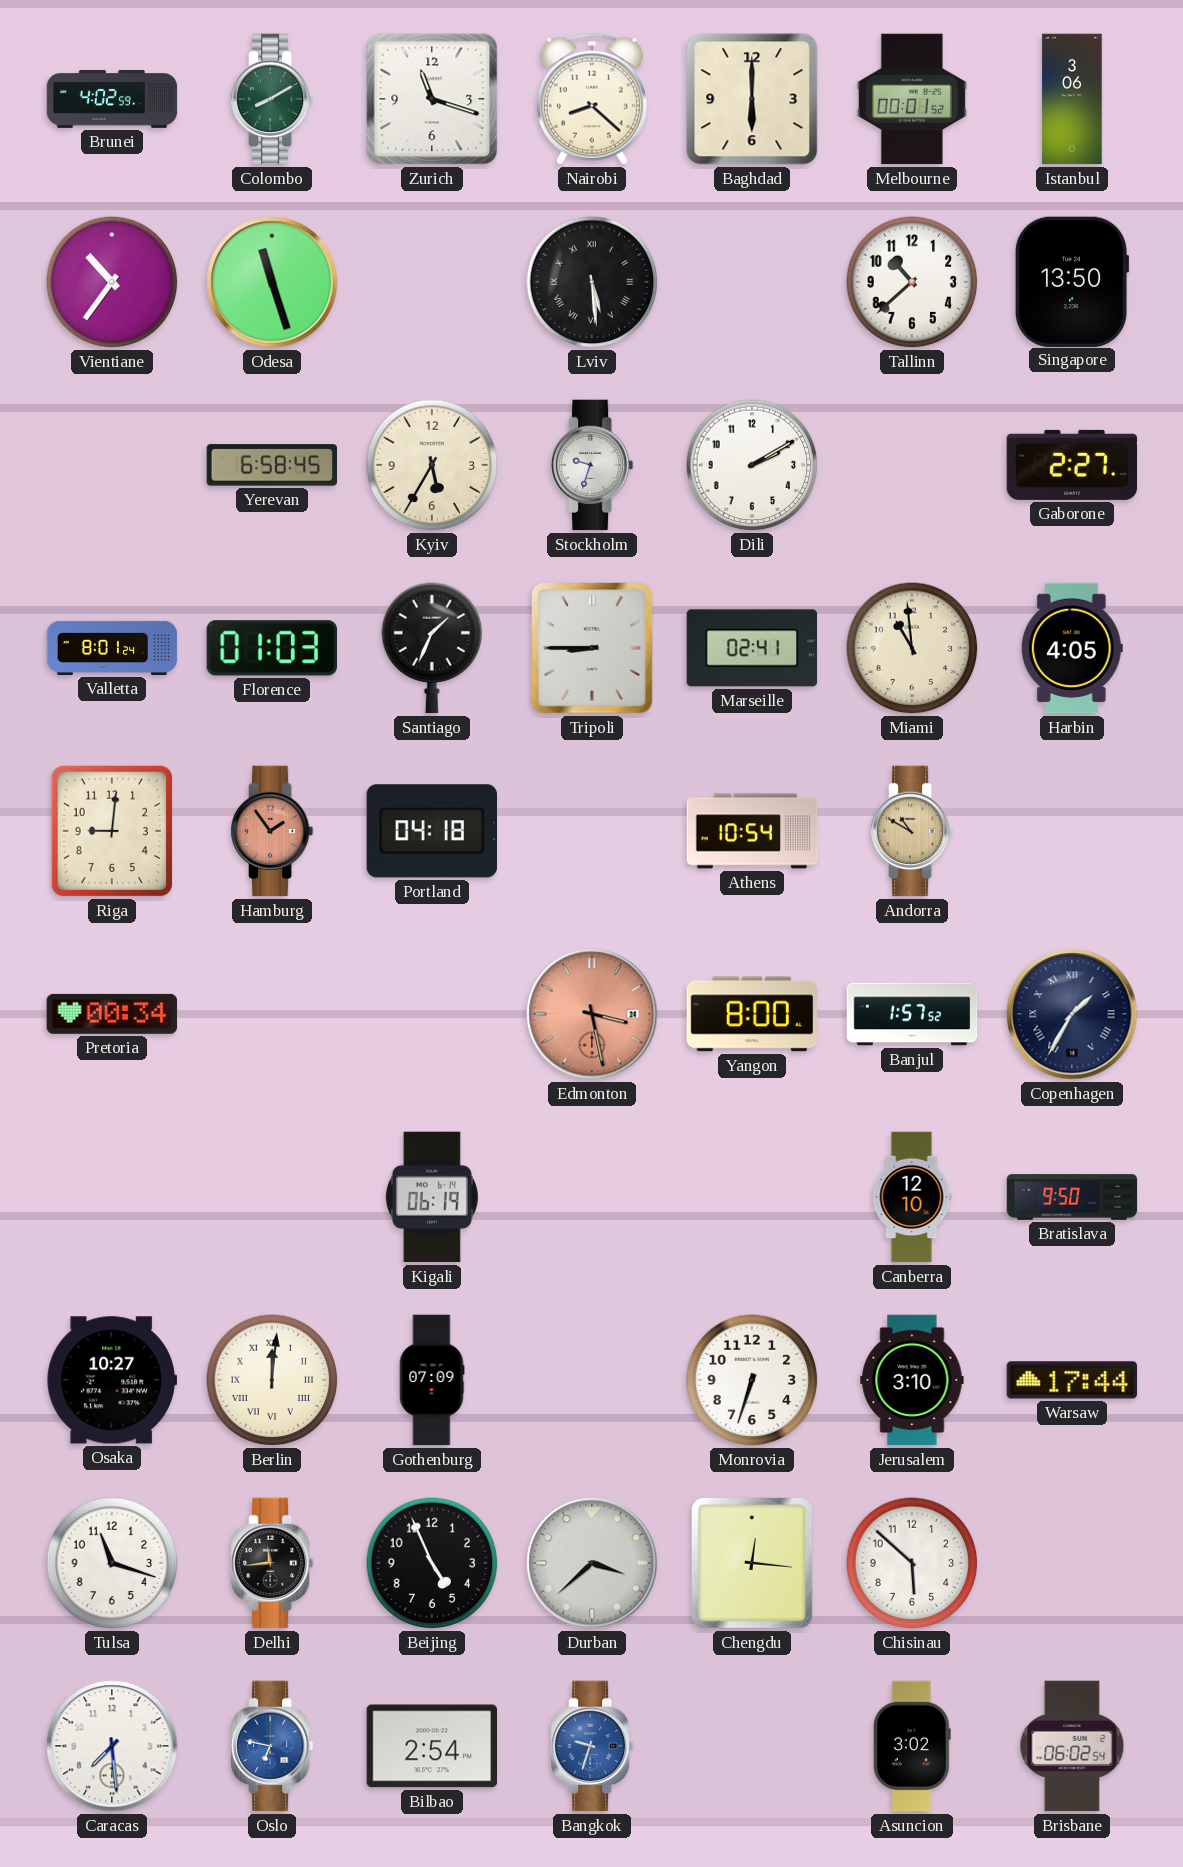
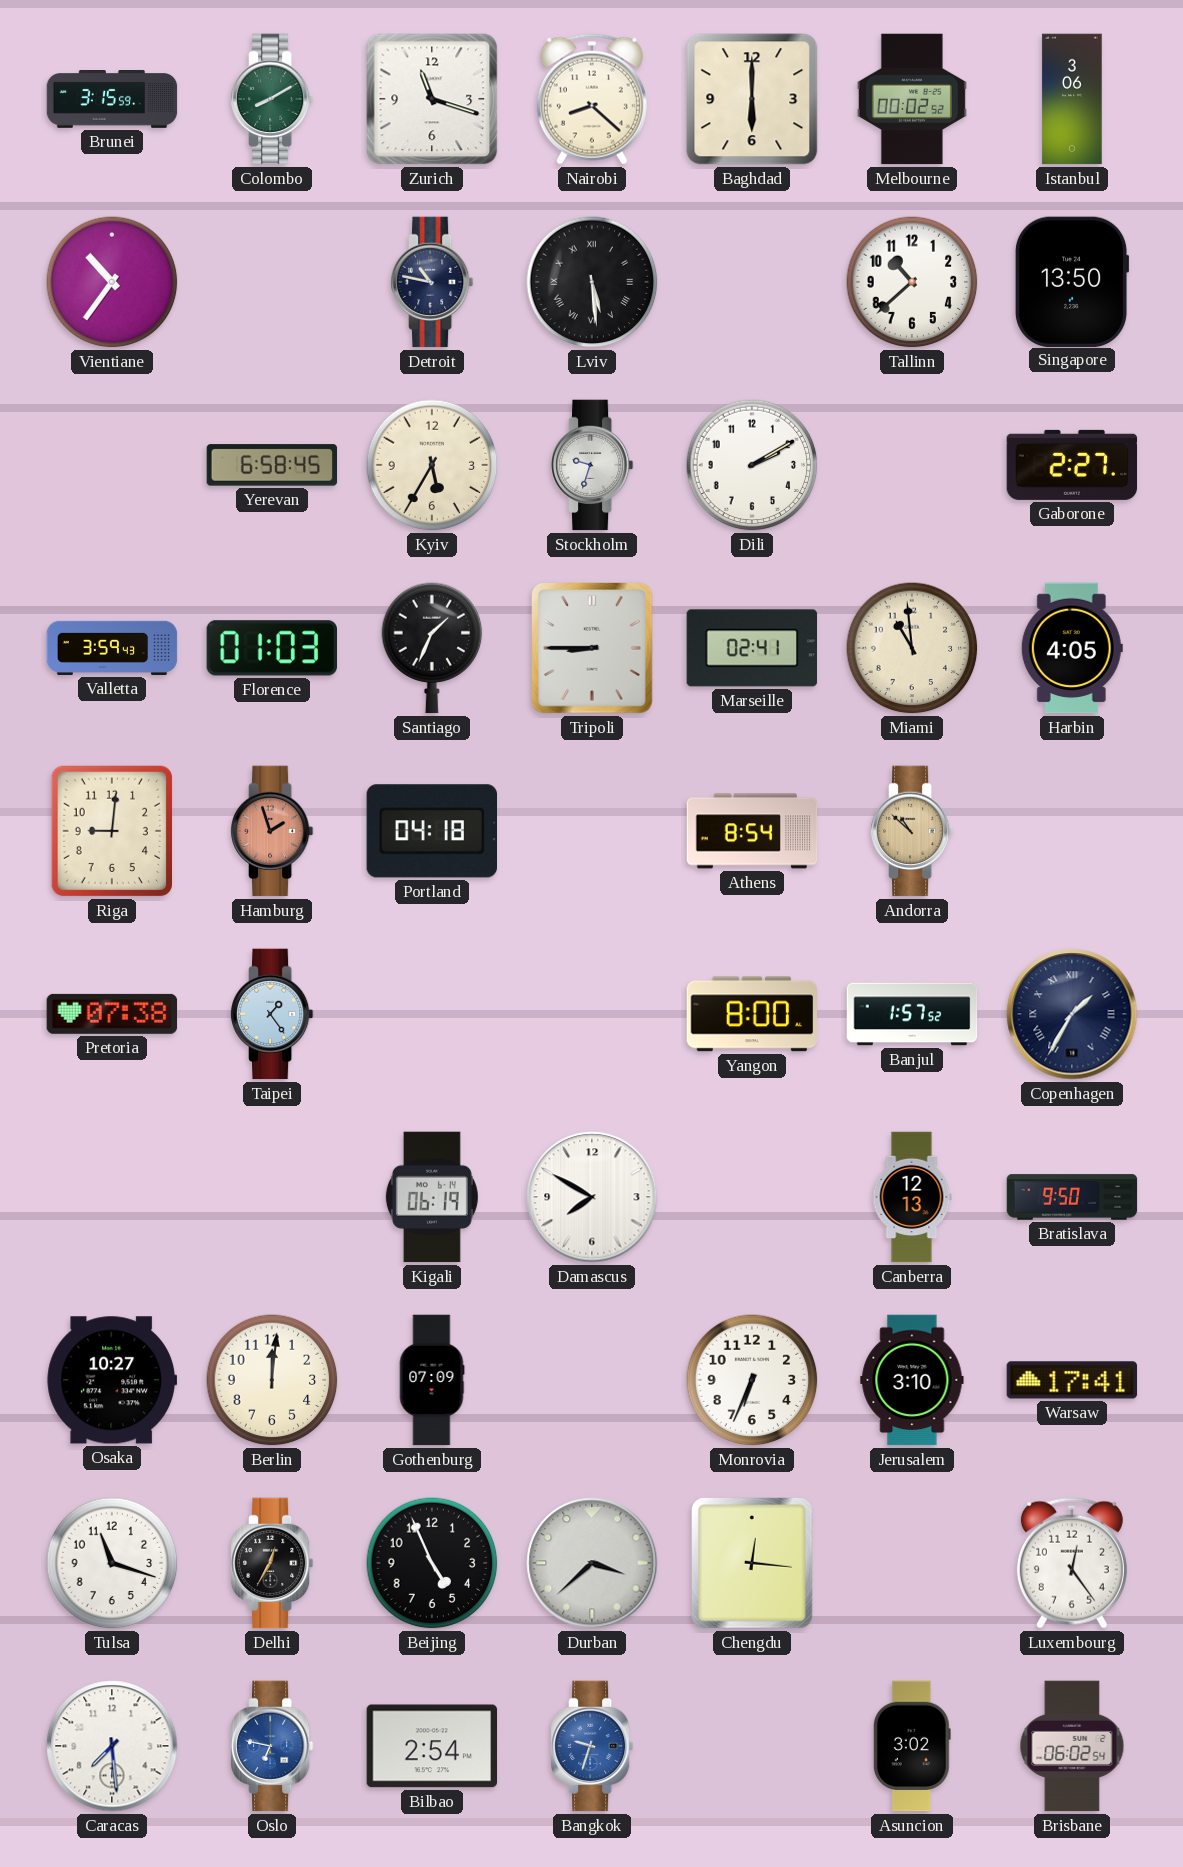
Brunei: 4:02 -> 3:15
Melbourne: 00:01 -> 00:02
Odesa: 11:27 -> none
Detroit: none -> 10:47
Valletta: 8:01 -> 3:59
Hamburg: 1:54 -> 1:57
Athens: 10:54 -> 8:54
Andorra: 10:50 -> 10:52
Pretoria: 00:34 -> 07:38
Taipei: none -> 1:24
Edmonton: 3:28 -> none
Damascus: none -> 7:50
Canberra: 12:10 -> 12:13
Berlin numerals: Roman -> Arabic
Monrovia: 6:33 -> 6:34
Warsaw: 17:44 -> 17:41
Delhi: 11:44 -> 12:35
Chisinau: 5:52 -> none
Luxembourg: none -> 12:24
